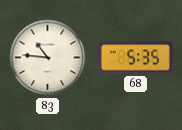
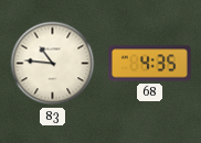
68: 5:35 -> 4:35
